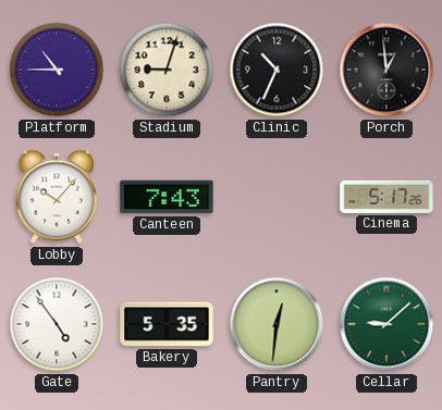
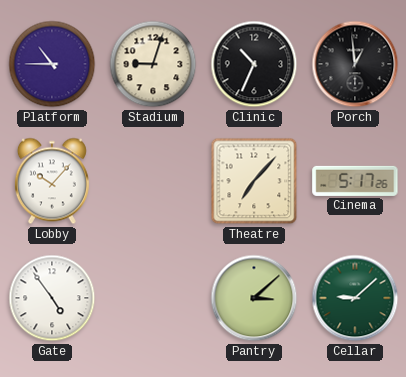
Canteen: 7:43 -> none
Theatre: none -> 7:07
Bakery: 5:35 -> none
Pantry: 12:31 -> 3:08
